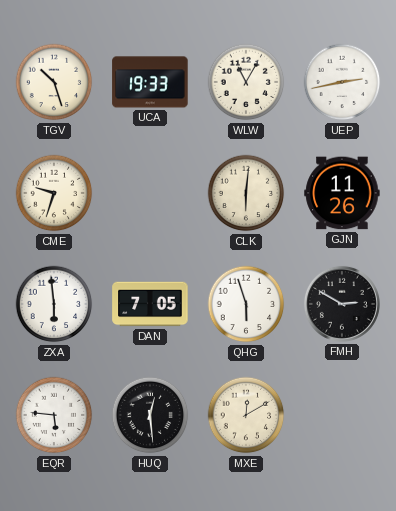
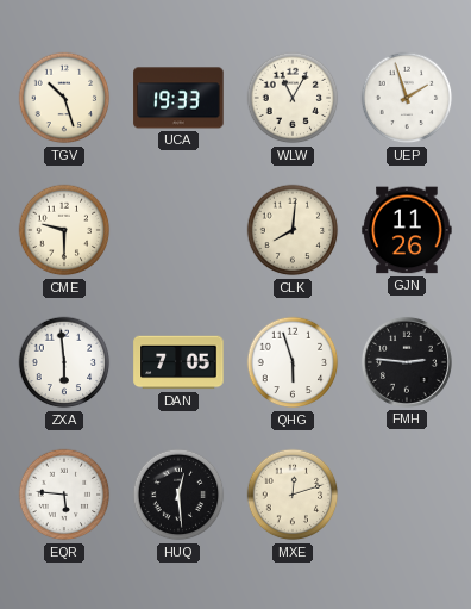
UEP: 2:43 -> 1:57
CME: 9:33 -> 9:30
CLK: 6:01 -> 8:01
FMH: 2:50 -> 2:46
MXE: 12:10 -> 12:12
